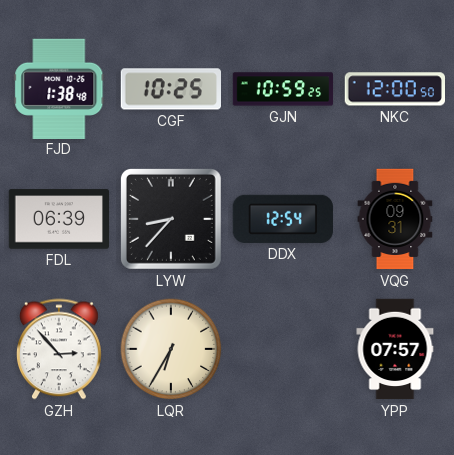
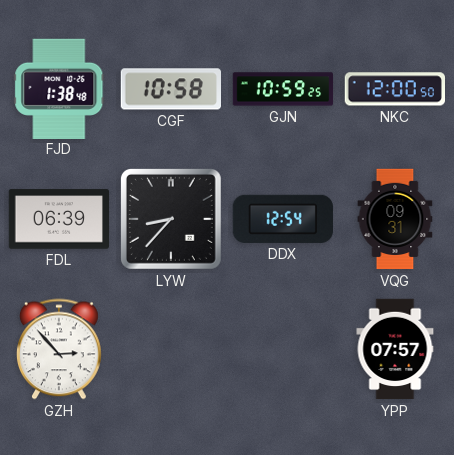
CGF: 10:25 -> 10:58
LQR: 6:35 -> none
